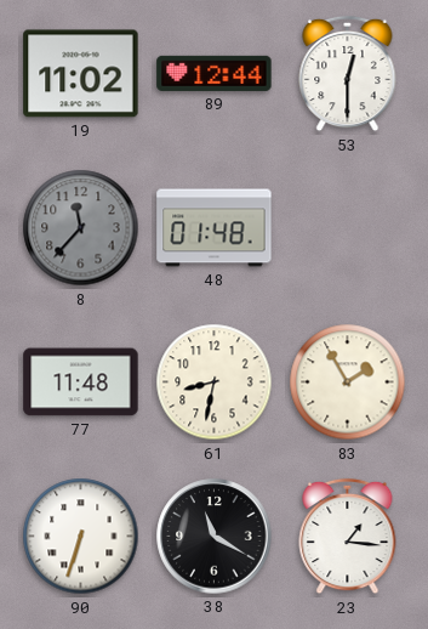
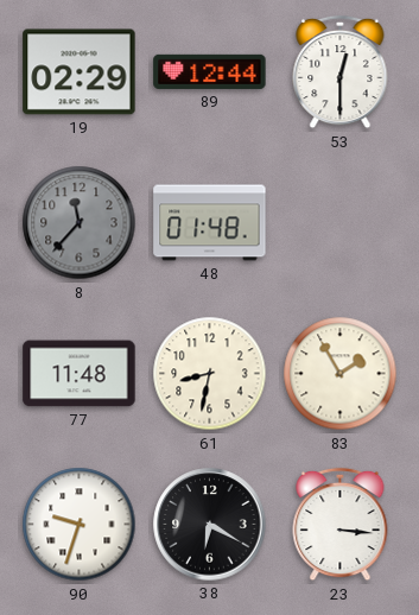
19: 11:02 -> 02:29
90: 6:33 -> 9:33
38: 11:20 -> 6:20
23: 1:16 -> 3:16
